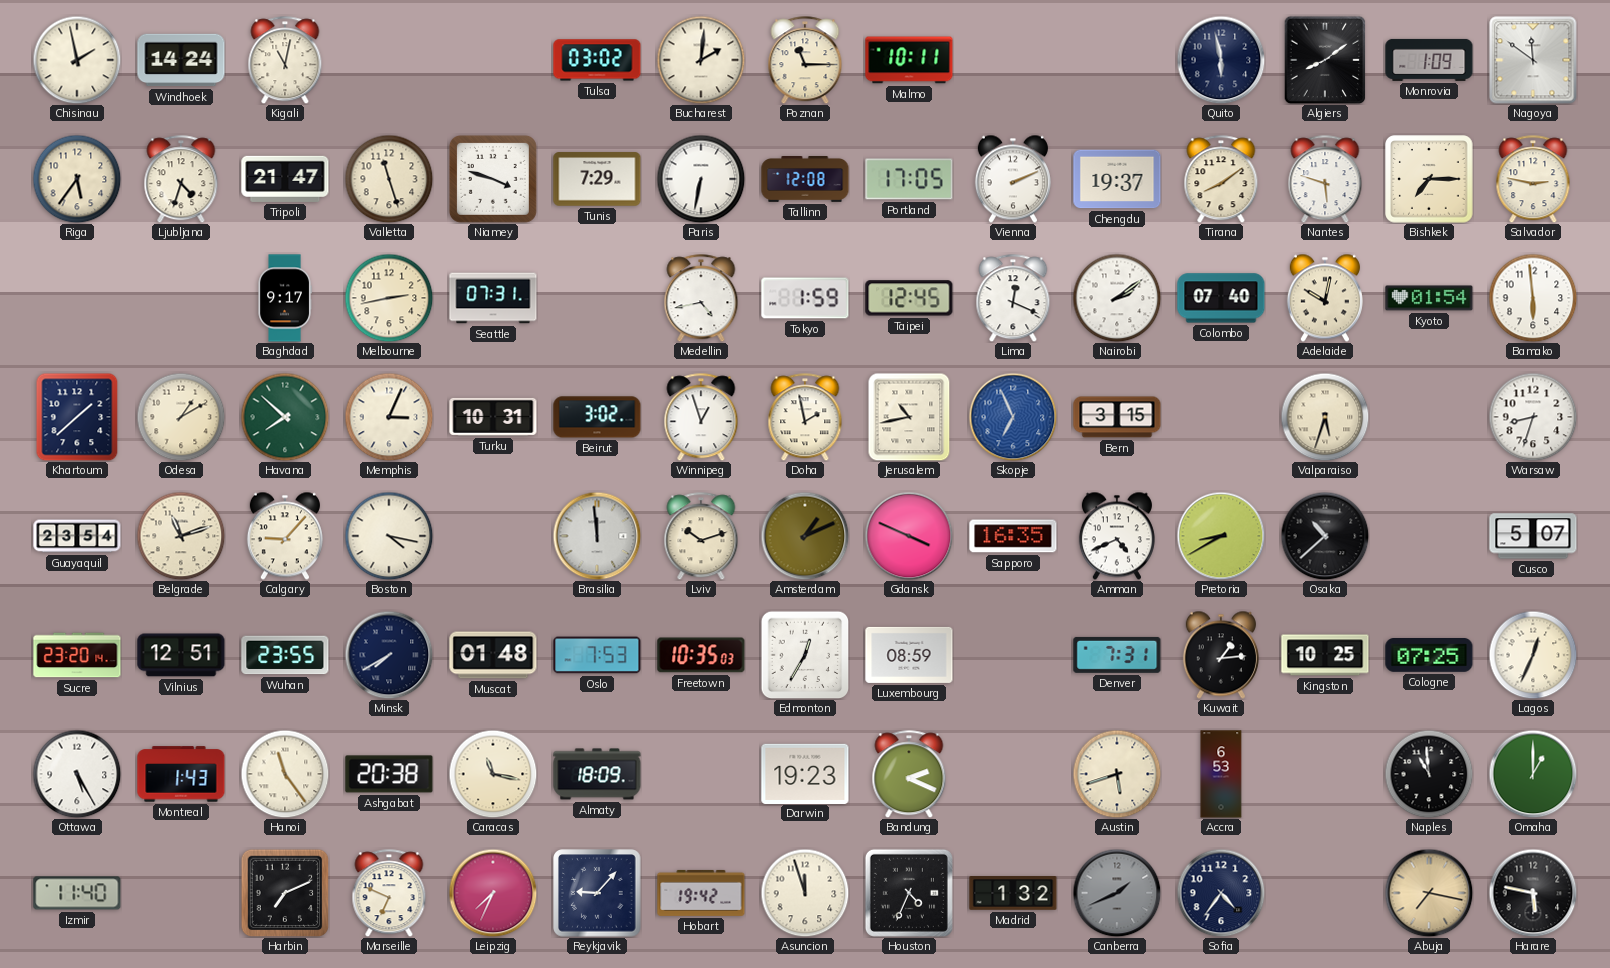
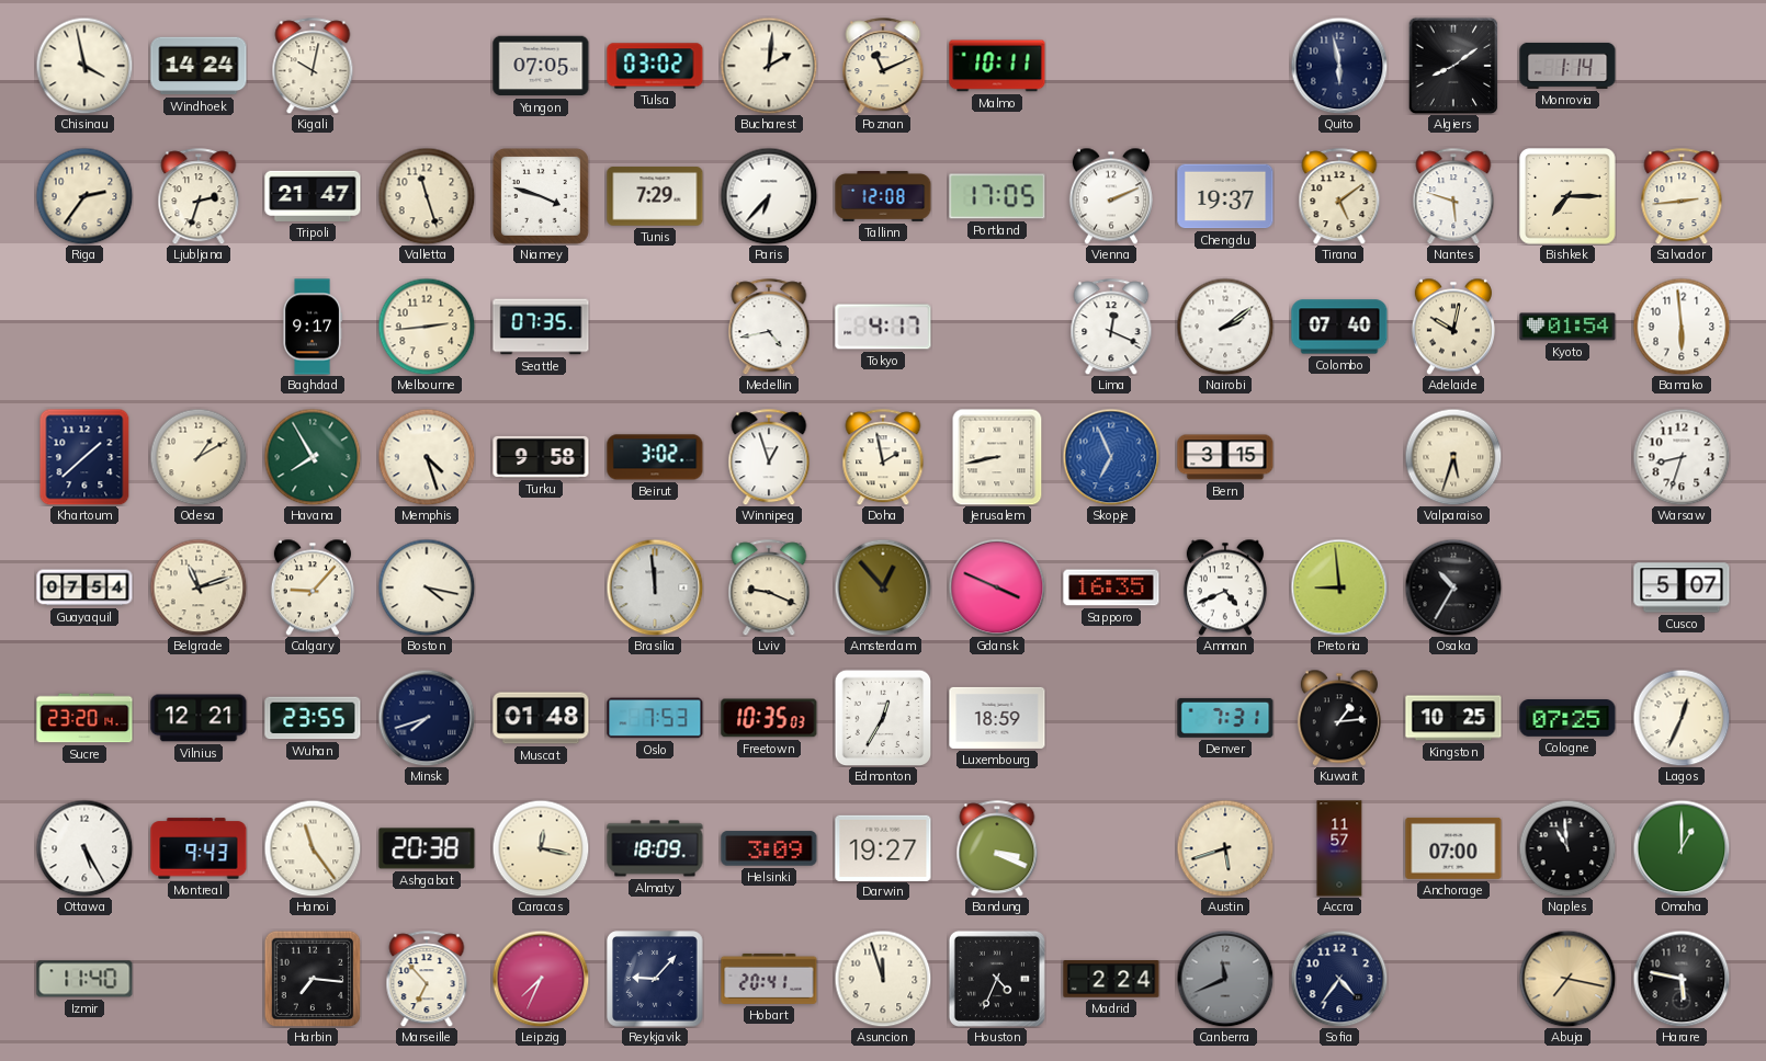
Chisinau: 1:58 -> 3:58
Kigali: 11:02 -> 10:02
Yangon: none -> 07:05
Poznan: 11:15 -> 11:11
Monrovia: 1:09 -> 1:14
Nagoya: 11:51 -> none
Riga: 5:36 -> 2:36
Ljubljana: 4:33 -> 2:33
Paris: 6:32 -> 6:37
Tirana: 8:09 -> 5:09
Salvador: 2:47 -> 2:44
Melbourne: 2:43 -> 2:44
Seattle: 07:31 -> 07:35
Tokyo: 1:59 -> 4:17
Taipei: 12:45 -> none
Havana: 7:52 -> 7:55
Memphis: 3:04 -> 4:27
Turku: 10:31 -> 9:58
Jerusalem: 10:43 -> 8:43
Guayaquil: 23:54 -> 07:54
Lviv: 10:12 -> 9:19
Amsterdam: 1:11 -> 12:53
Pretoria: 8:40 -> 8:59
Osaka: 10:38 -> 10:35
Vilnius: 12:51 -> 12:21
Minsk: 7:40 -> 7:42
Luxembourg: 08:59 -> 18:59
Montreal: 1:43 -> 9:43
Caracas: 11:17 -> 12:17
Helsinki: none -> 3:09
Darwin: 19:23 -> 19:27
Bandung: 2:19 -> 3:19
Accra: 6:53 -> 11:57
Anchorage: none -> 07:00
Harbin: 7:11 -> 7:16
Marseille: 6:49 -> 6:53
Hobart: 19:42 -> 20:41
Madrid: 1:32 -> 2:24
Canberra: 1:41 -> 11:41
